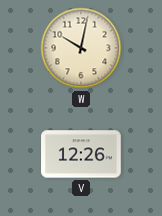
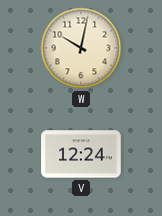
V: 12:26 -> 12:24
